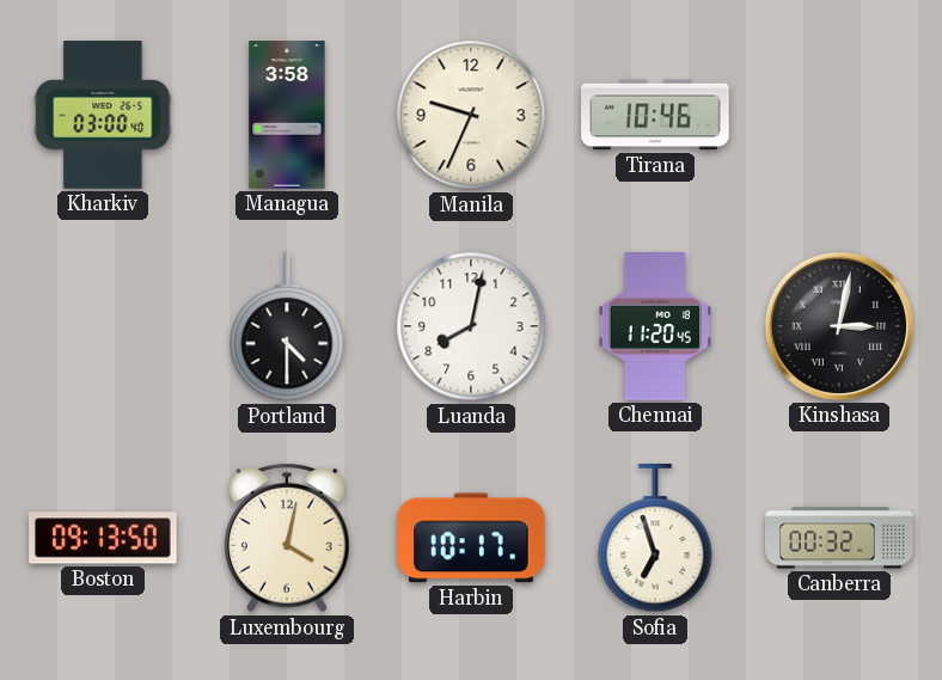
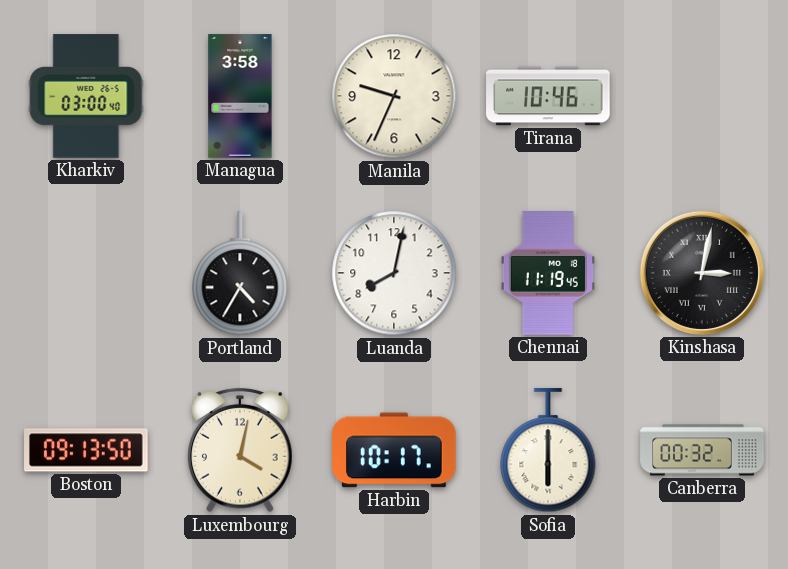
Portland: 4:30 -> 4:35
Chennai: 11:20 -> 11:19
Sofia: 6:57 -> 6:00
